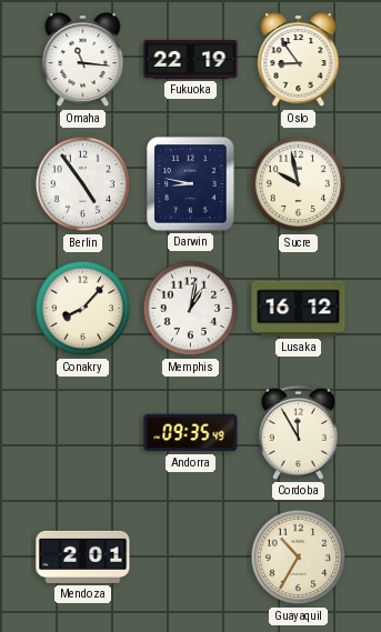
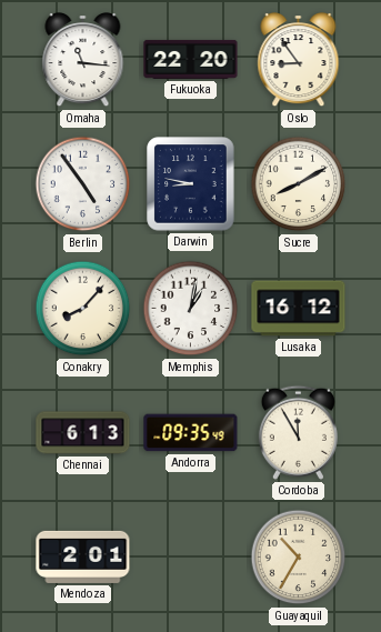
Fukuoka: 22:19 -> 22:20
Sucre: 9:58 -> 8:10
Chennai: none -> 6:13
